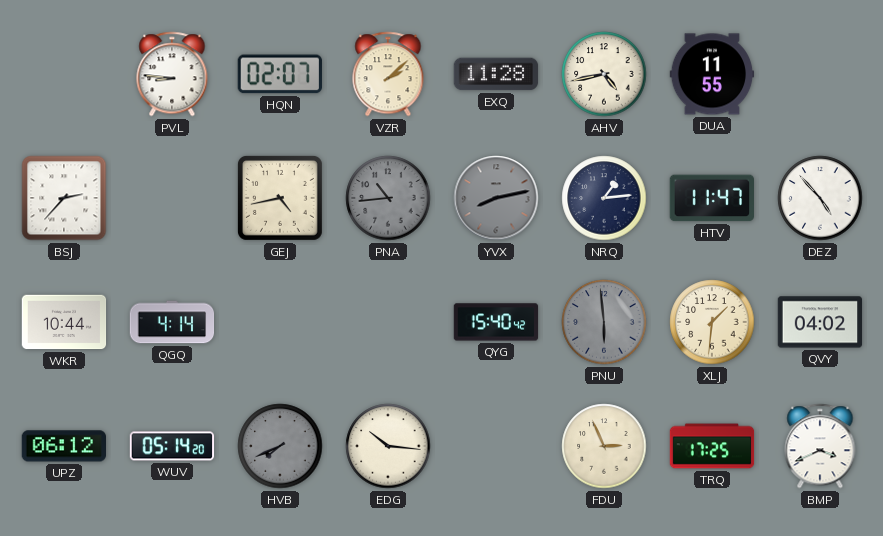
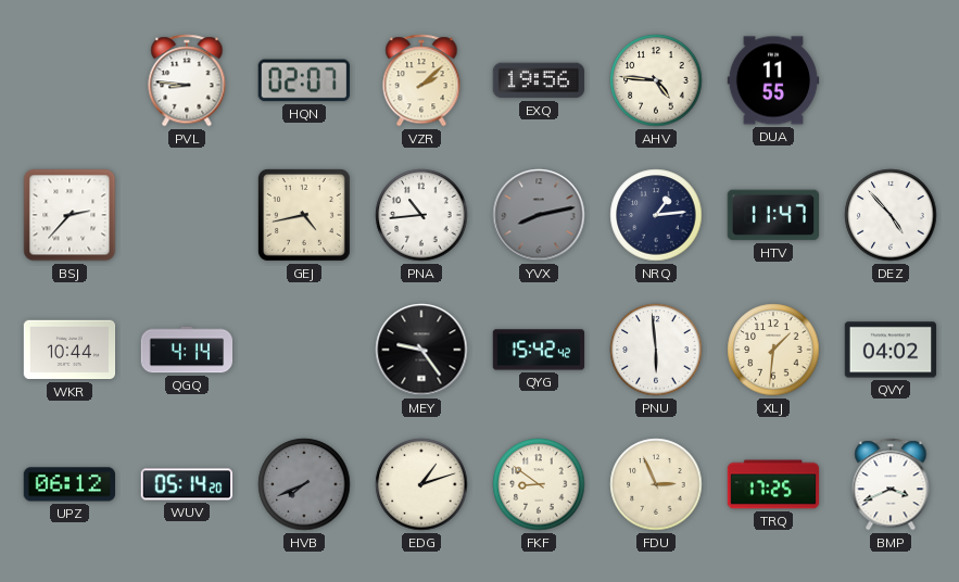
EXQ: 11:28 -> 19:56
AHV: 4:43 -> 4:46
PNA dial: grey -> white
MEY: none -> 9:24
QYG: 15:40 -> 15:42
PNU dial: grey -> white
EDG: 10:16 -> 1:12
FKF: none -> 8:51
